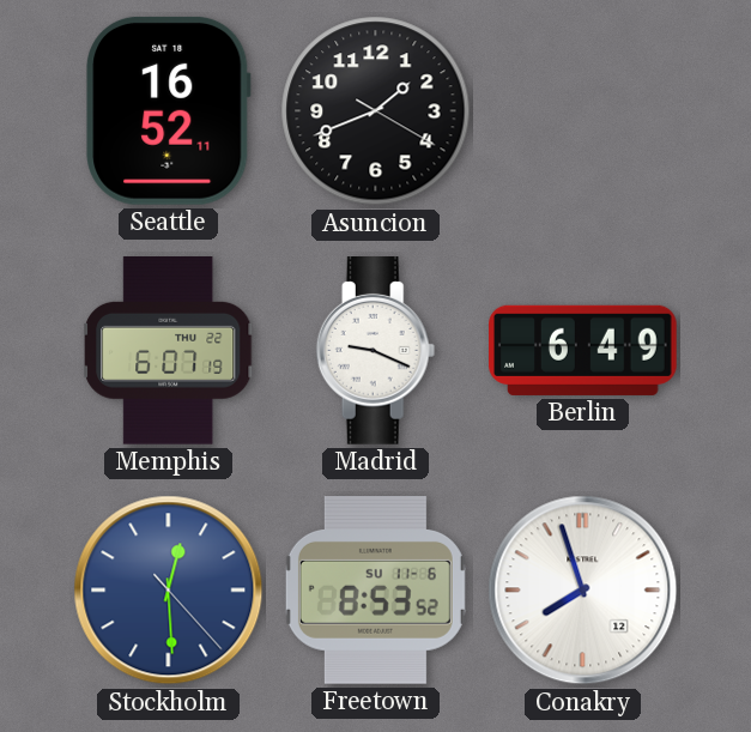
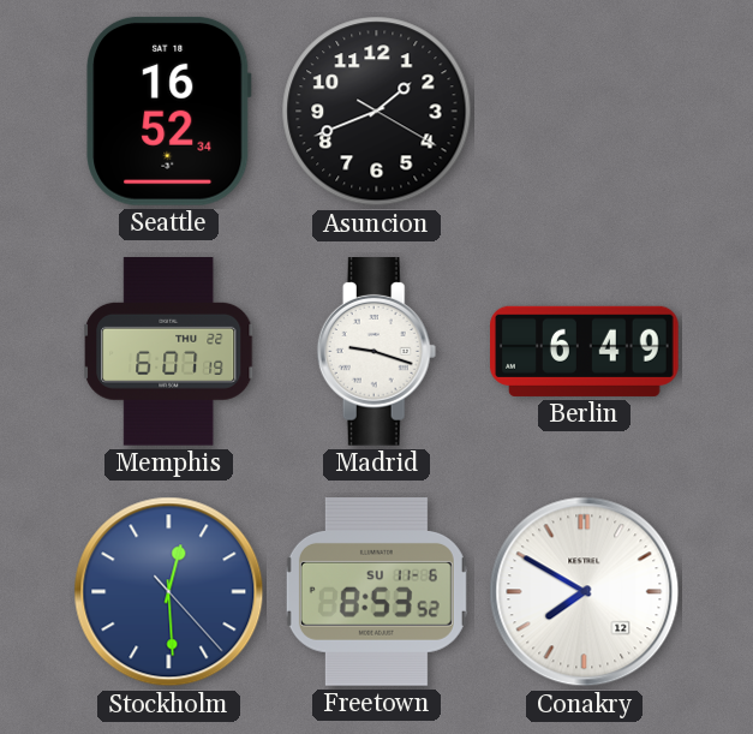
Seattle: 16:52:11 -> 16:52:34
Madrid: 9:19 -> 9:18
Conakry: 7:57 -> 7:50
